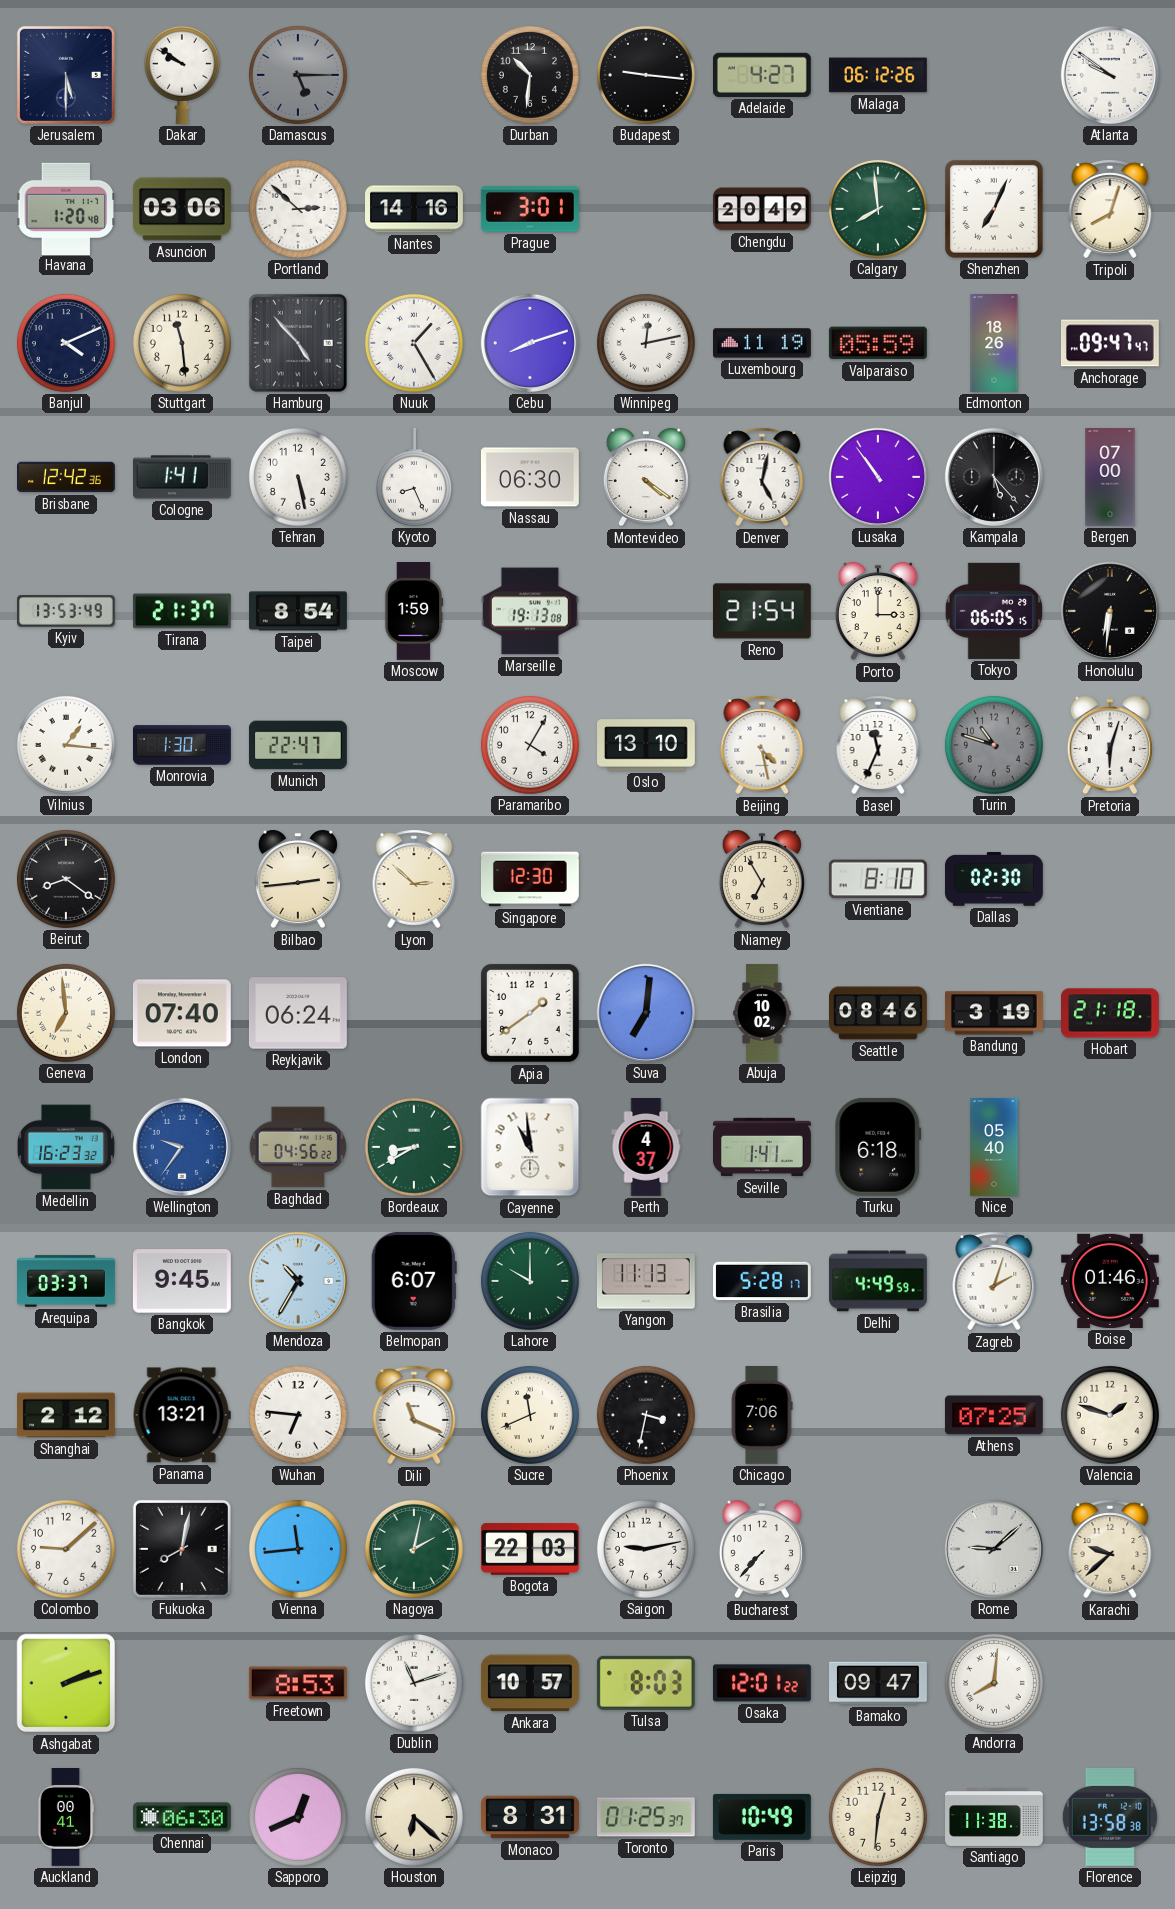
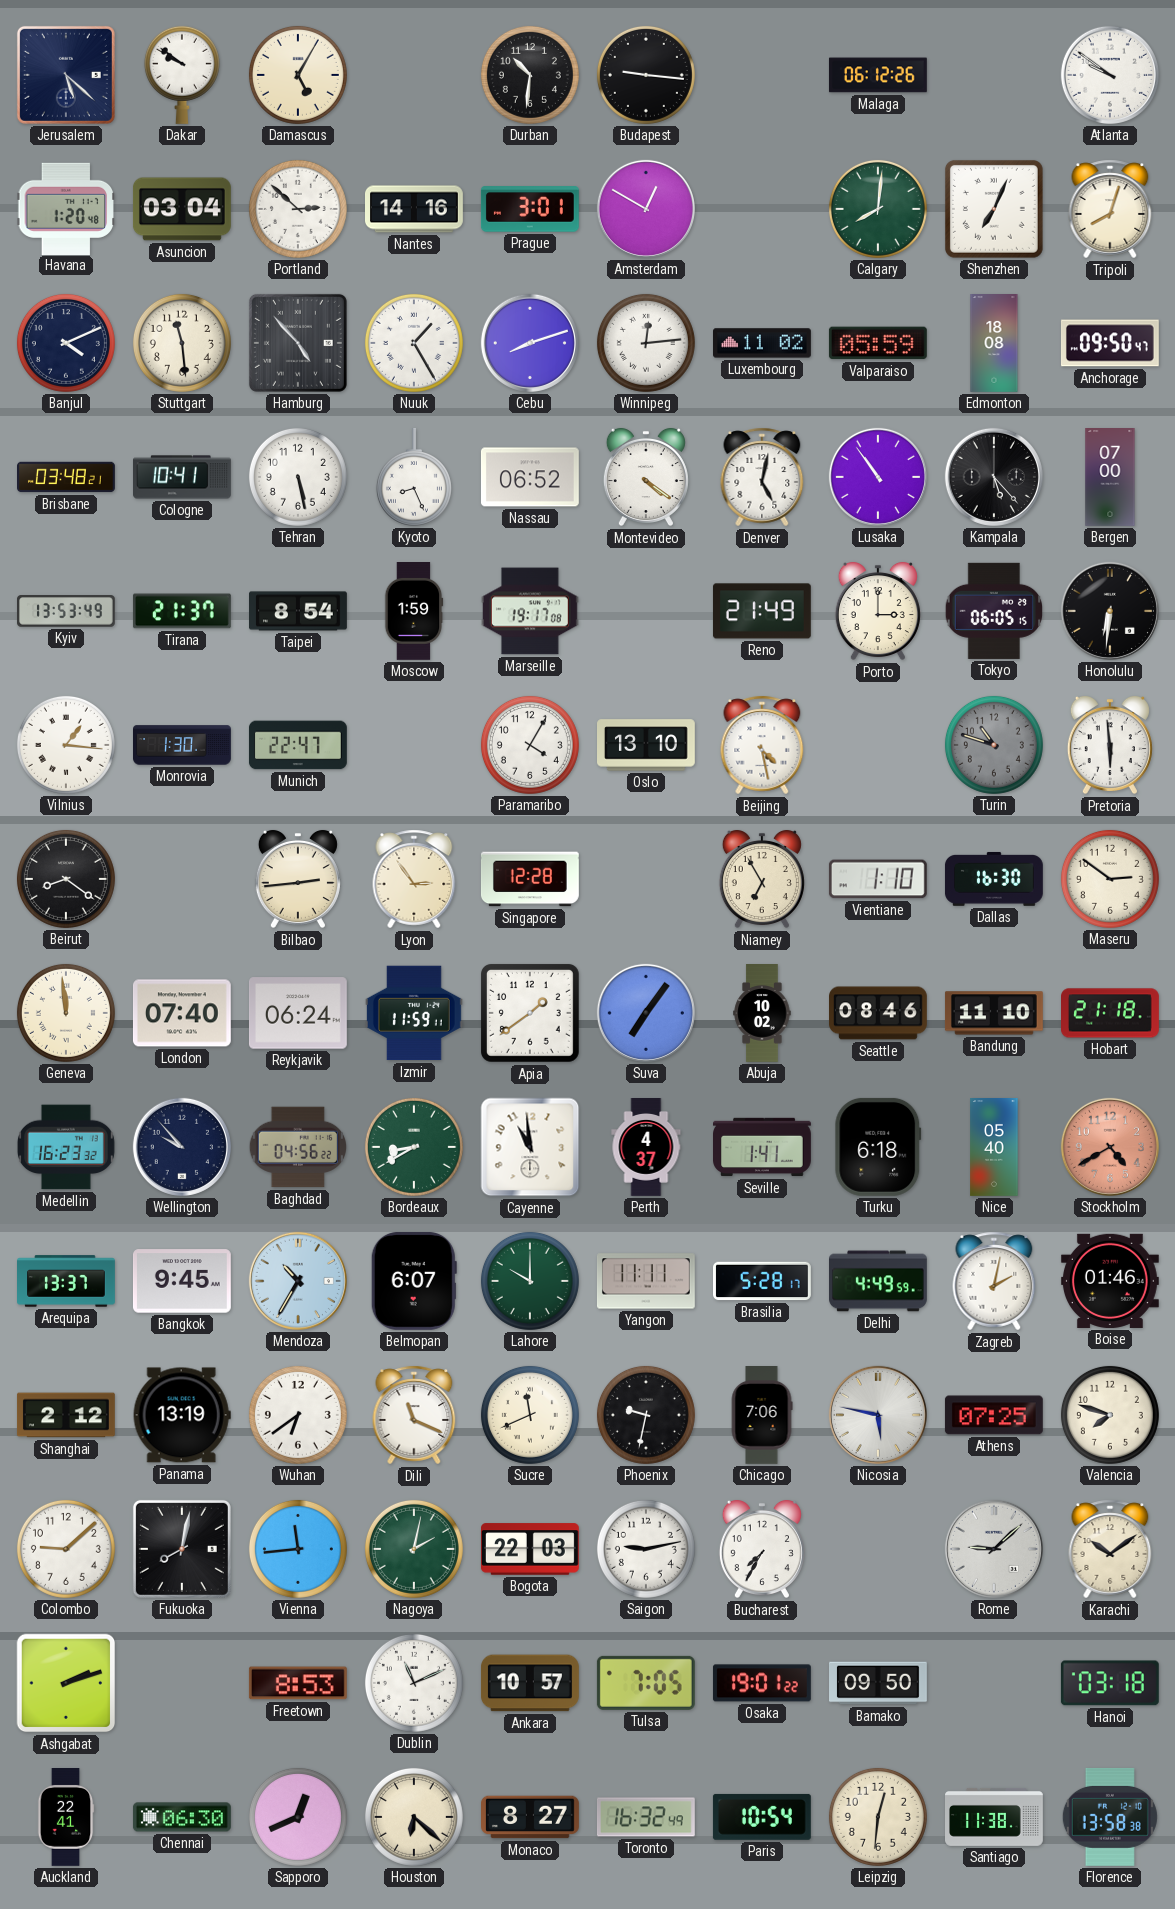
Jerusalem: 5:30 -> 5:22
Damascus: 5:15 -> 5:05
Damascus dial: grey -> cream
Adelaide: 4:27 -> none
Asuncion: 03:06 -> 03:04
Amsterdam: none -> 12:50
Chengdu: 20:49 -> none
Calgary: 7:59 -> 8:01
Winnipeg: 12:13 -> 12:14
Luxembourg: 11:19 -> 11:02
Edmonton: 18:26 -> 18:08
Anchorage: 09:47 -> 09:50
Brisbane: 12:42 -> 03:48
Cologne: 1:41 -> 10:41
Nassau: 06:30 -> 06:52
Marseille: 19:13 -> 19:17
Reno: 21:54 -> 21:49
Basel: 11:34 -> none
Pretoria: 6:03 -> 5:59
Lyon: 2:52 -> 2:54
Singapore: 12:30 -> 12:28
Vientiane: 8:10 -> 1:10
Dallas: 02:30 -> 16:30
Maseru: none -> 2:51
Geneva: 6:59 -> 11:59
Izmir: none -> 11:59
Suva: 7:01 -> 7:06
Bandung: 3:19 -> 11:10
Wellington: 9:36 -> 9:53
Wellington dial: blue -> navy
Stockholm: none -> 4:40
Arequipa: 03:37 -> 13:37
Yangon: 11:13 -> 11:11
Zagreb: 2:03 -> 2:02
Panama: 13:21 -> 13:19
Wuhan: 6:46 -> 6:39
Phoenix: 3:32 -> 9:32
Nicosia: none -> 5:47
Valencia: 1:48 -> 7:48
Bucharest: 7:37 -> 7:35
Karachi: 9:38 -> 10:09
Dublin: 11:12 -> 11:11
Tulsa: 8:03 -> 7:05
Osaka: 12:01 -> 19:01
Bamako: 09:47 -> 09:50
Andorra: 8:01 -> none
Hanoi: none -> 03:18
Auckland: 00:41 -> 22:41
Monaco: 8:31 -> 8:27
Toronto: 01:25 -> 16:32
Paris: 10:49 -> 10:54
